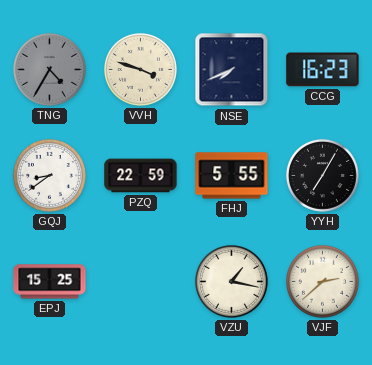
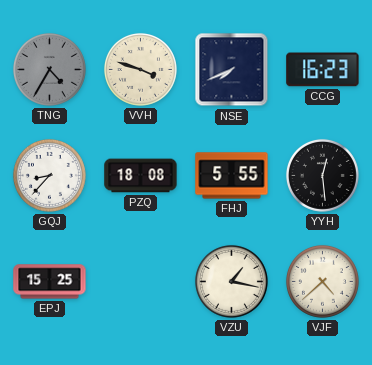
GQJ: 8:39 -> 8:37
PZQ: 22:59 -> 18:08
YYH: 7:05 -> 12:29
VJF: 2:38 -> 4:38
